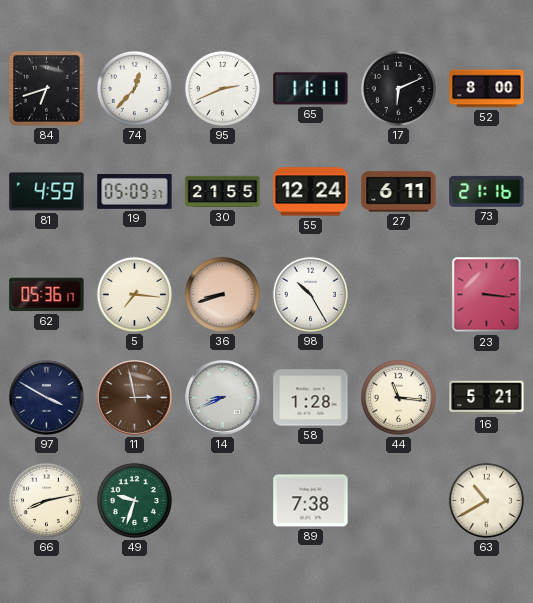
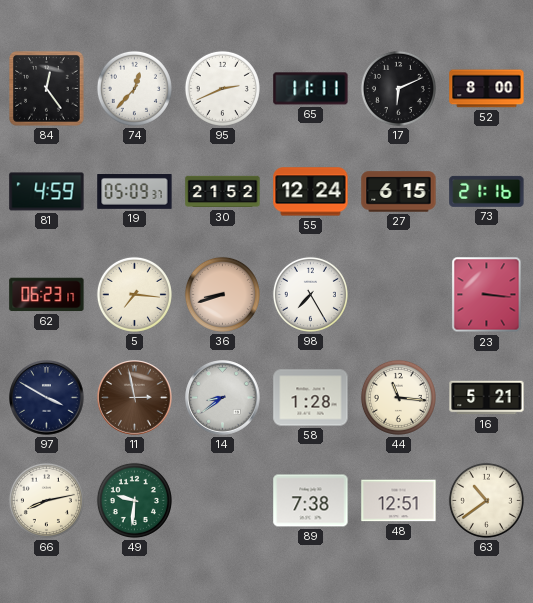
84: 6:42 -> 12:24
30: 21:55 -> 21:52
27: 6:11 -> 6:15
62: 05:36 -> 06:23
98: 10:25 -> 7:25
14: 8:41 -> 8:39
49: 9:33 -> 9:31
48: none -> 12:51
63: 10:40 -> 10:39
